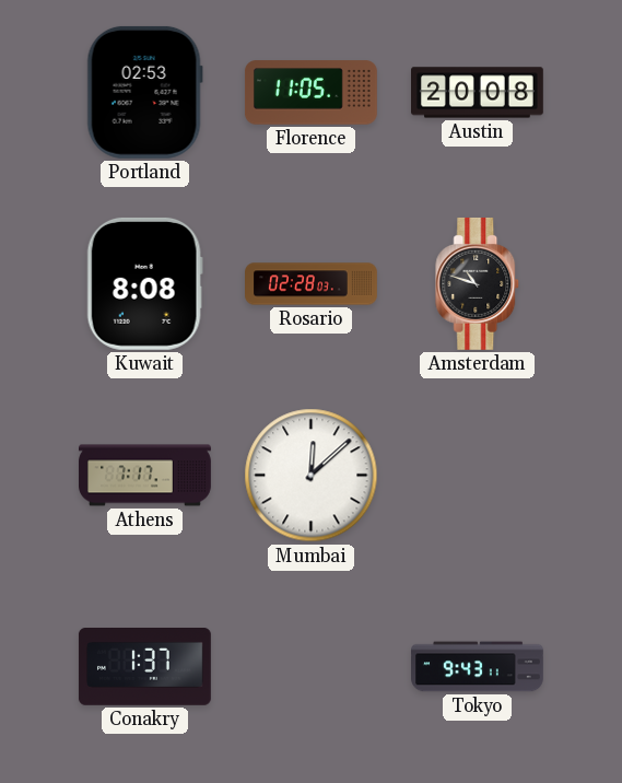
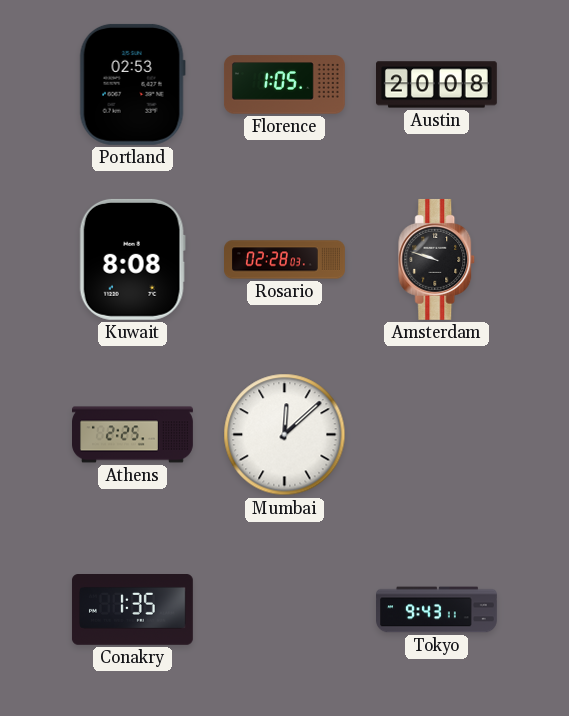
Florence: 11:05 -> 1:05
Amsterdam: 10:48 -> 9:48
Athens: 7:17 -> 2:25
Conakry: 1:37 -> 1:35
